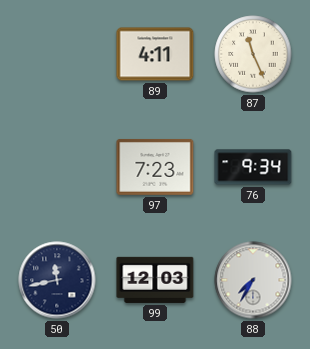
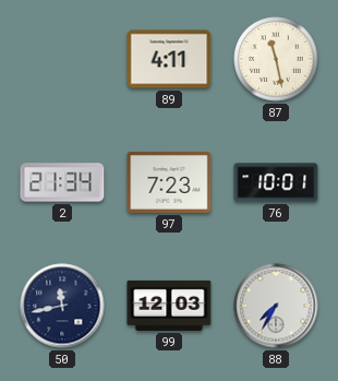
87: 11:26 -> 11:28
2: none -> 21:34
76: 9:34 -> 10:01
